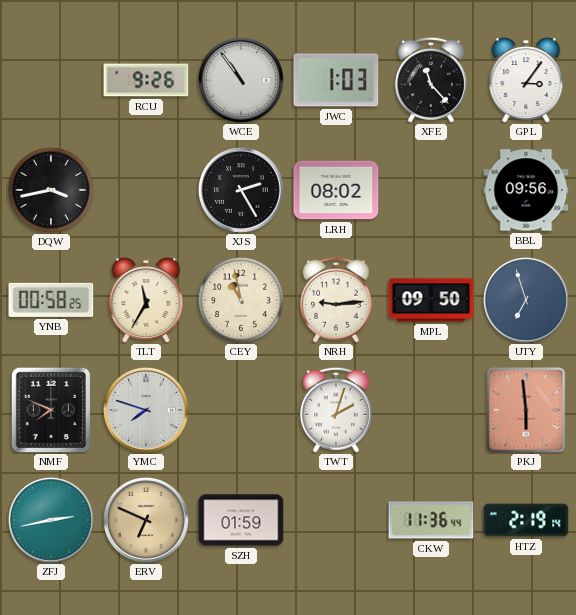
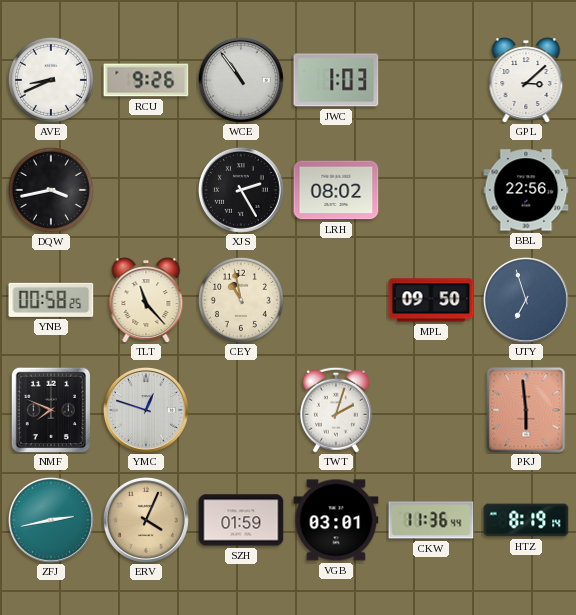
AVE: none -> 8:41
XFE: 11:23 -> none
GPL: 3:06 -> 3:08
BBL: 09:56 -> 22:56
TLT: 11:35 -> 11:23
NRH: 9:14 -> none
YMC: 7:48 -> 12:48
ERV: 6:49 -> 4:04
VGB: none -> 03:01
HTZ: 2:19 -> 8:19
